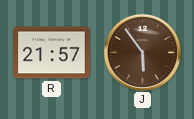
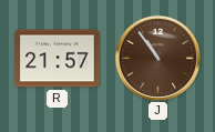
J: 5:54 -> 10:54
